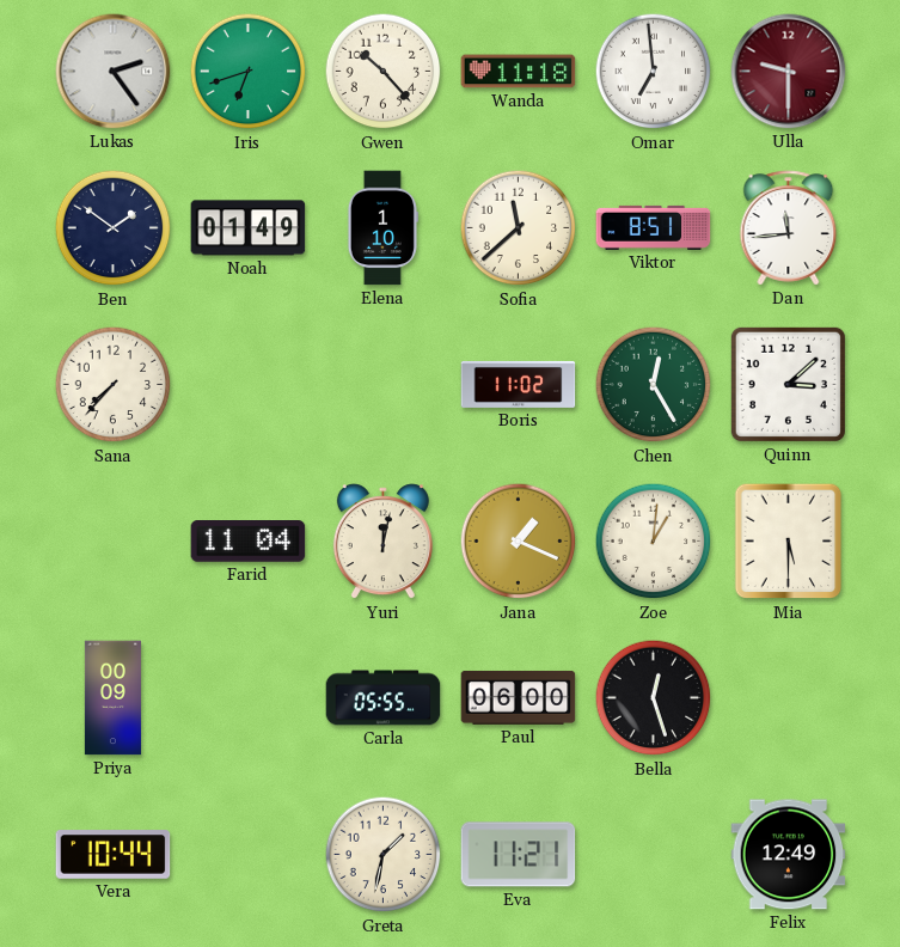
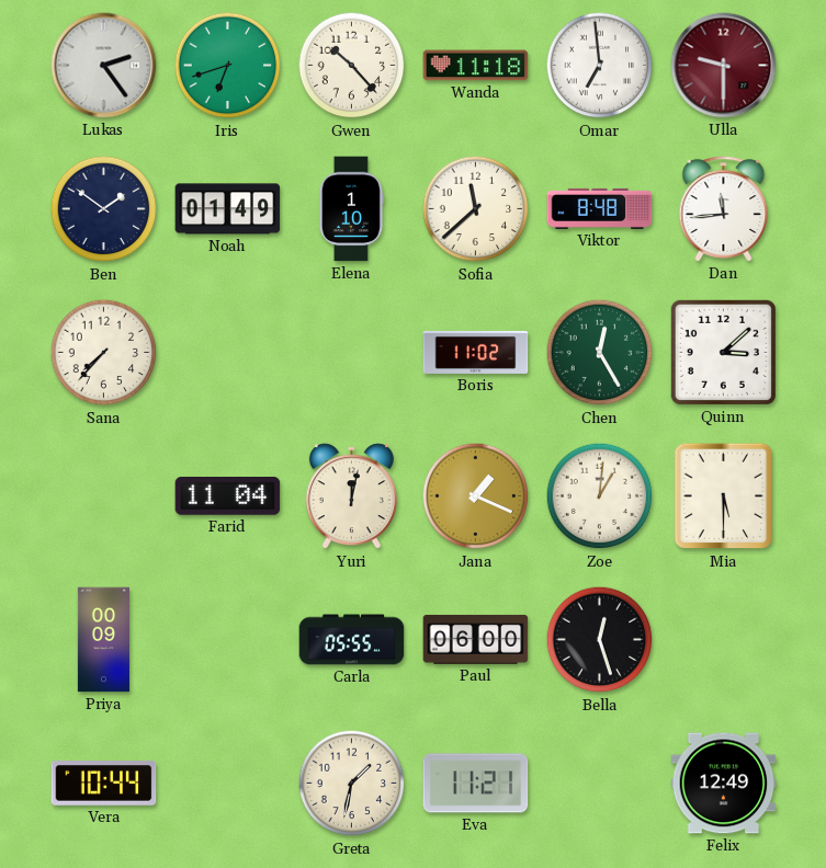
Viktor: 8:51 -> 8:48
